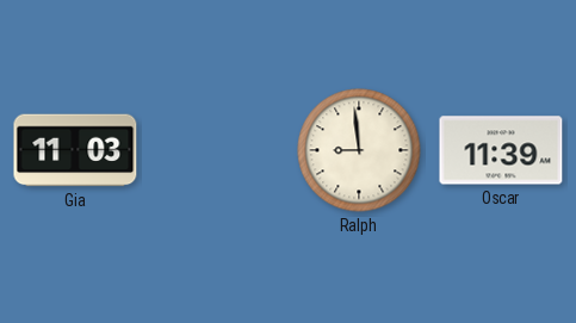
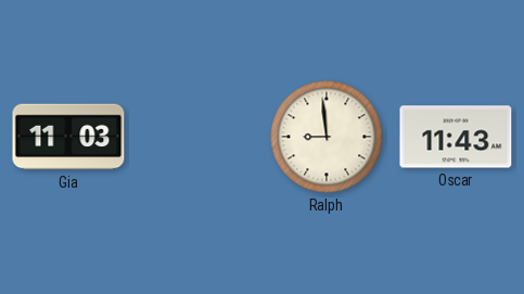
Oscar: 11:39 -> 11:43
